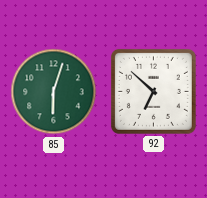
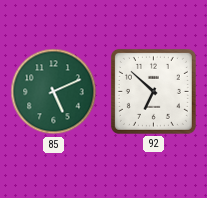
85: 6:03 -> 5:11
